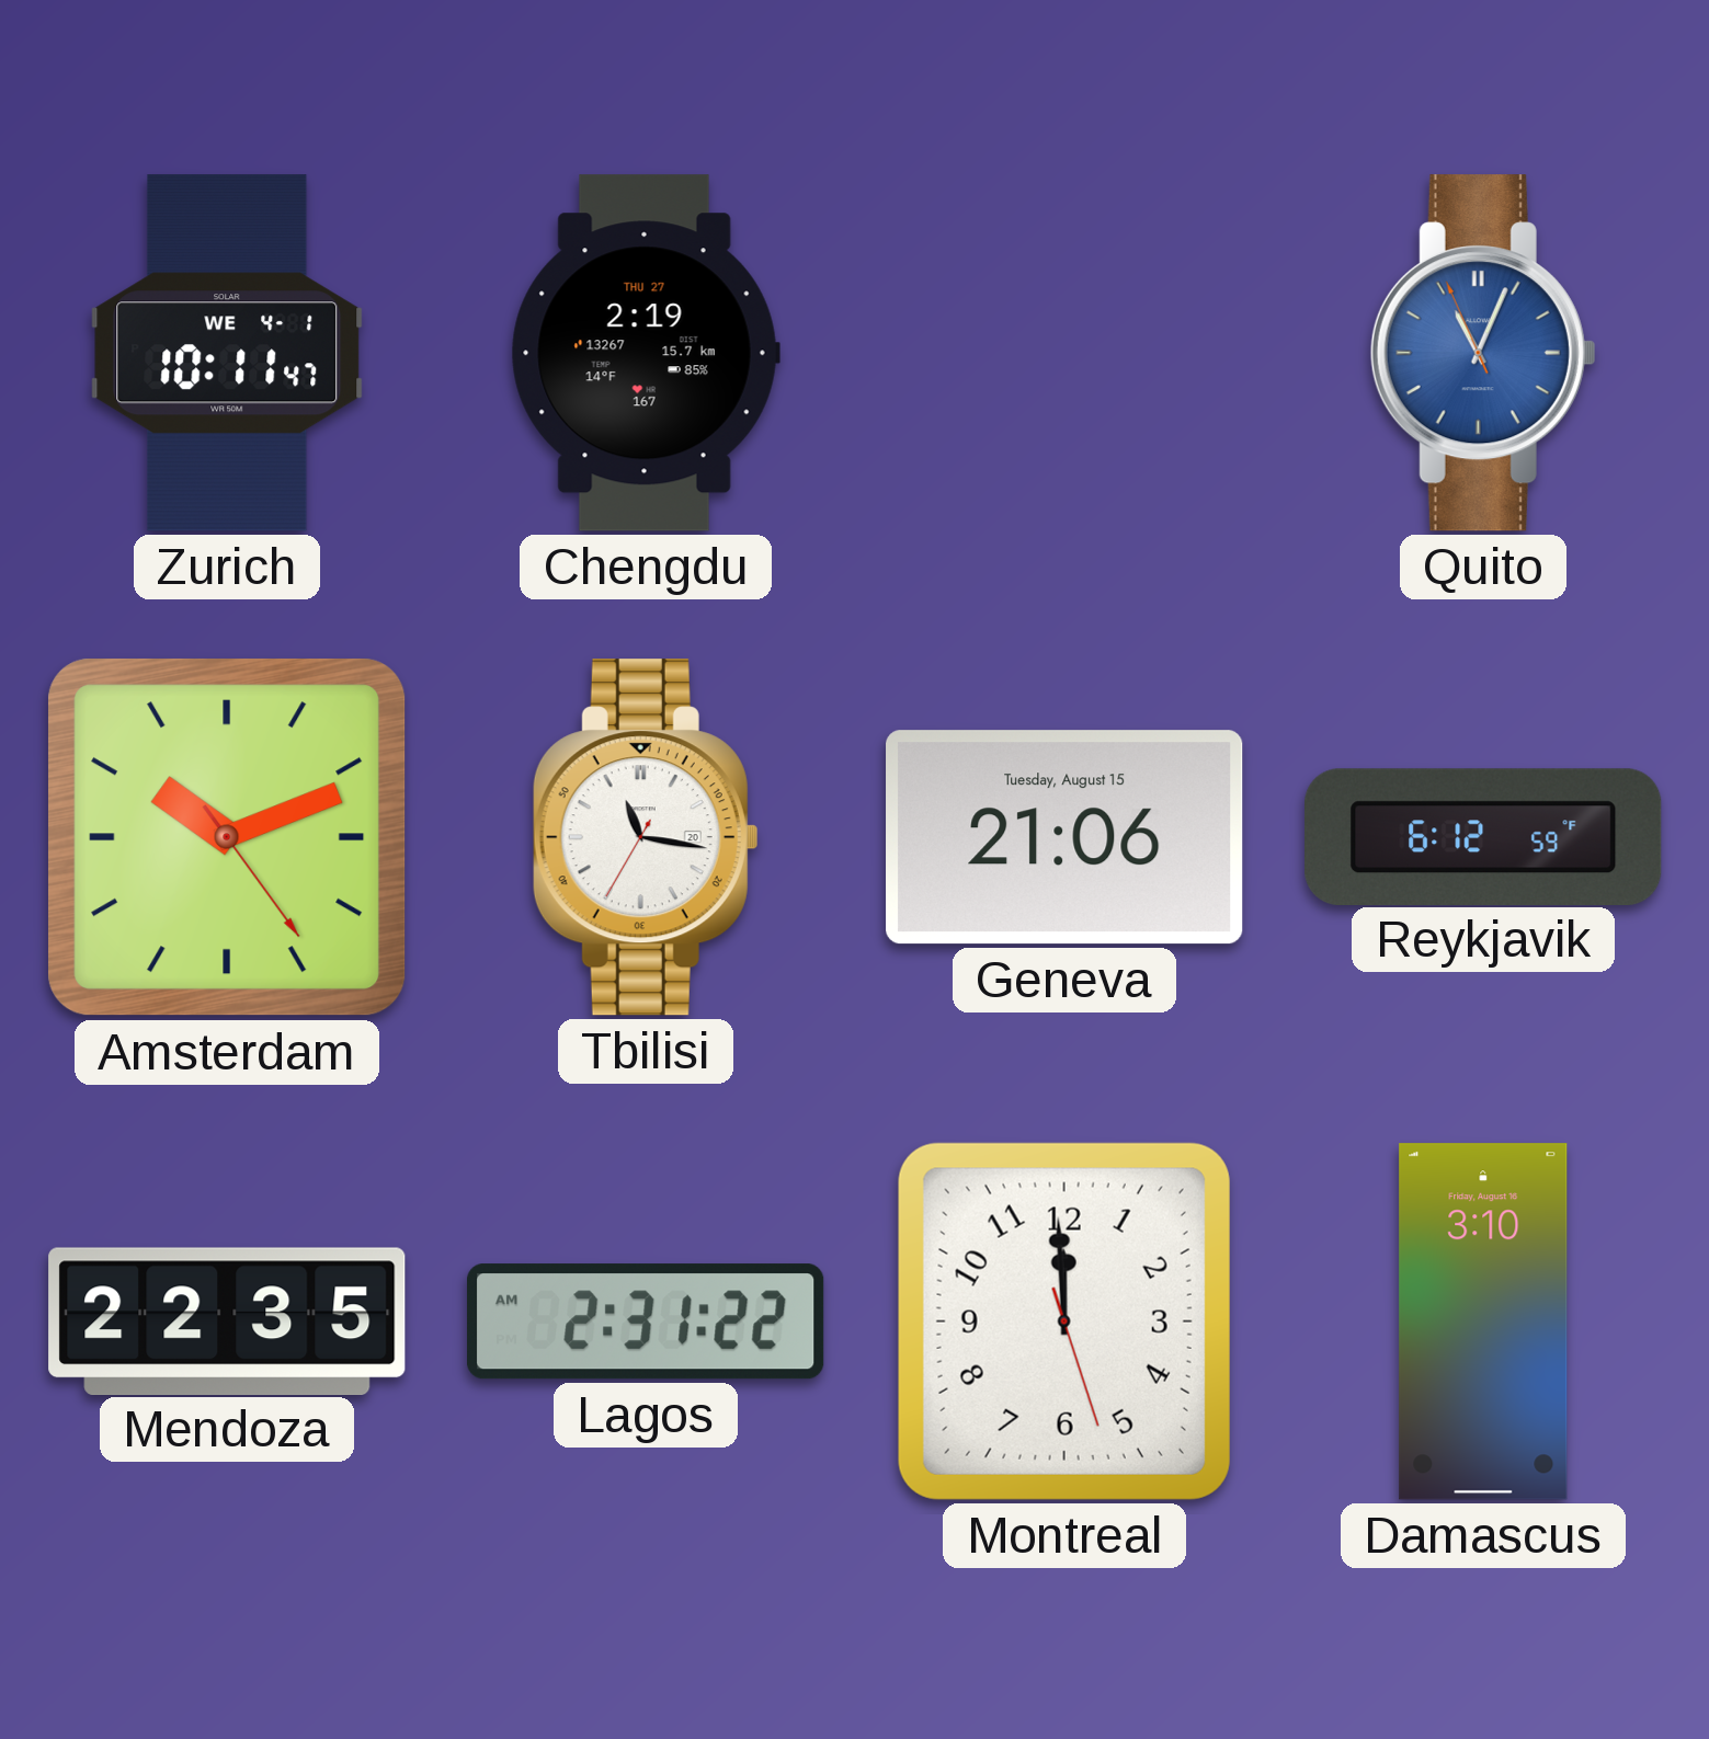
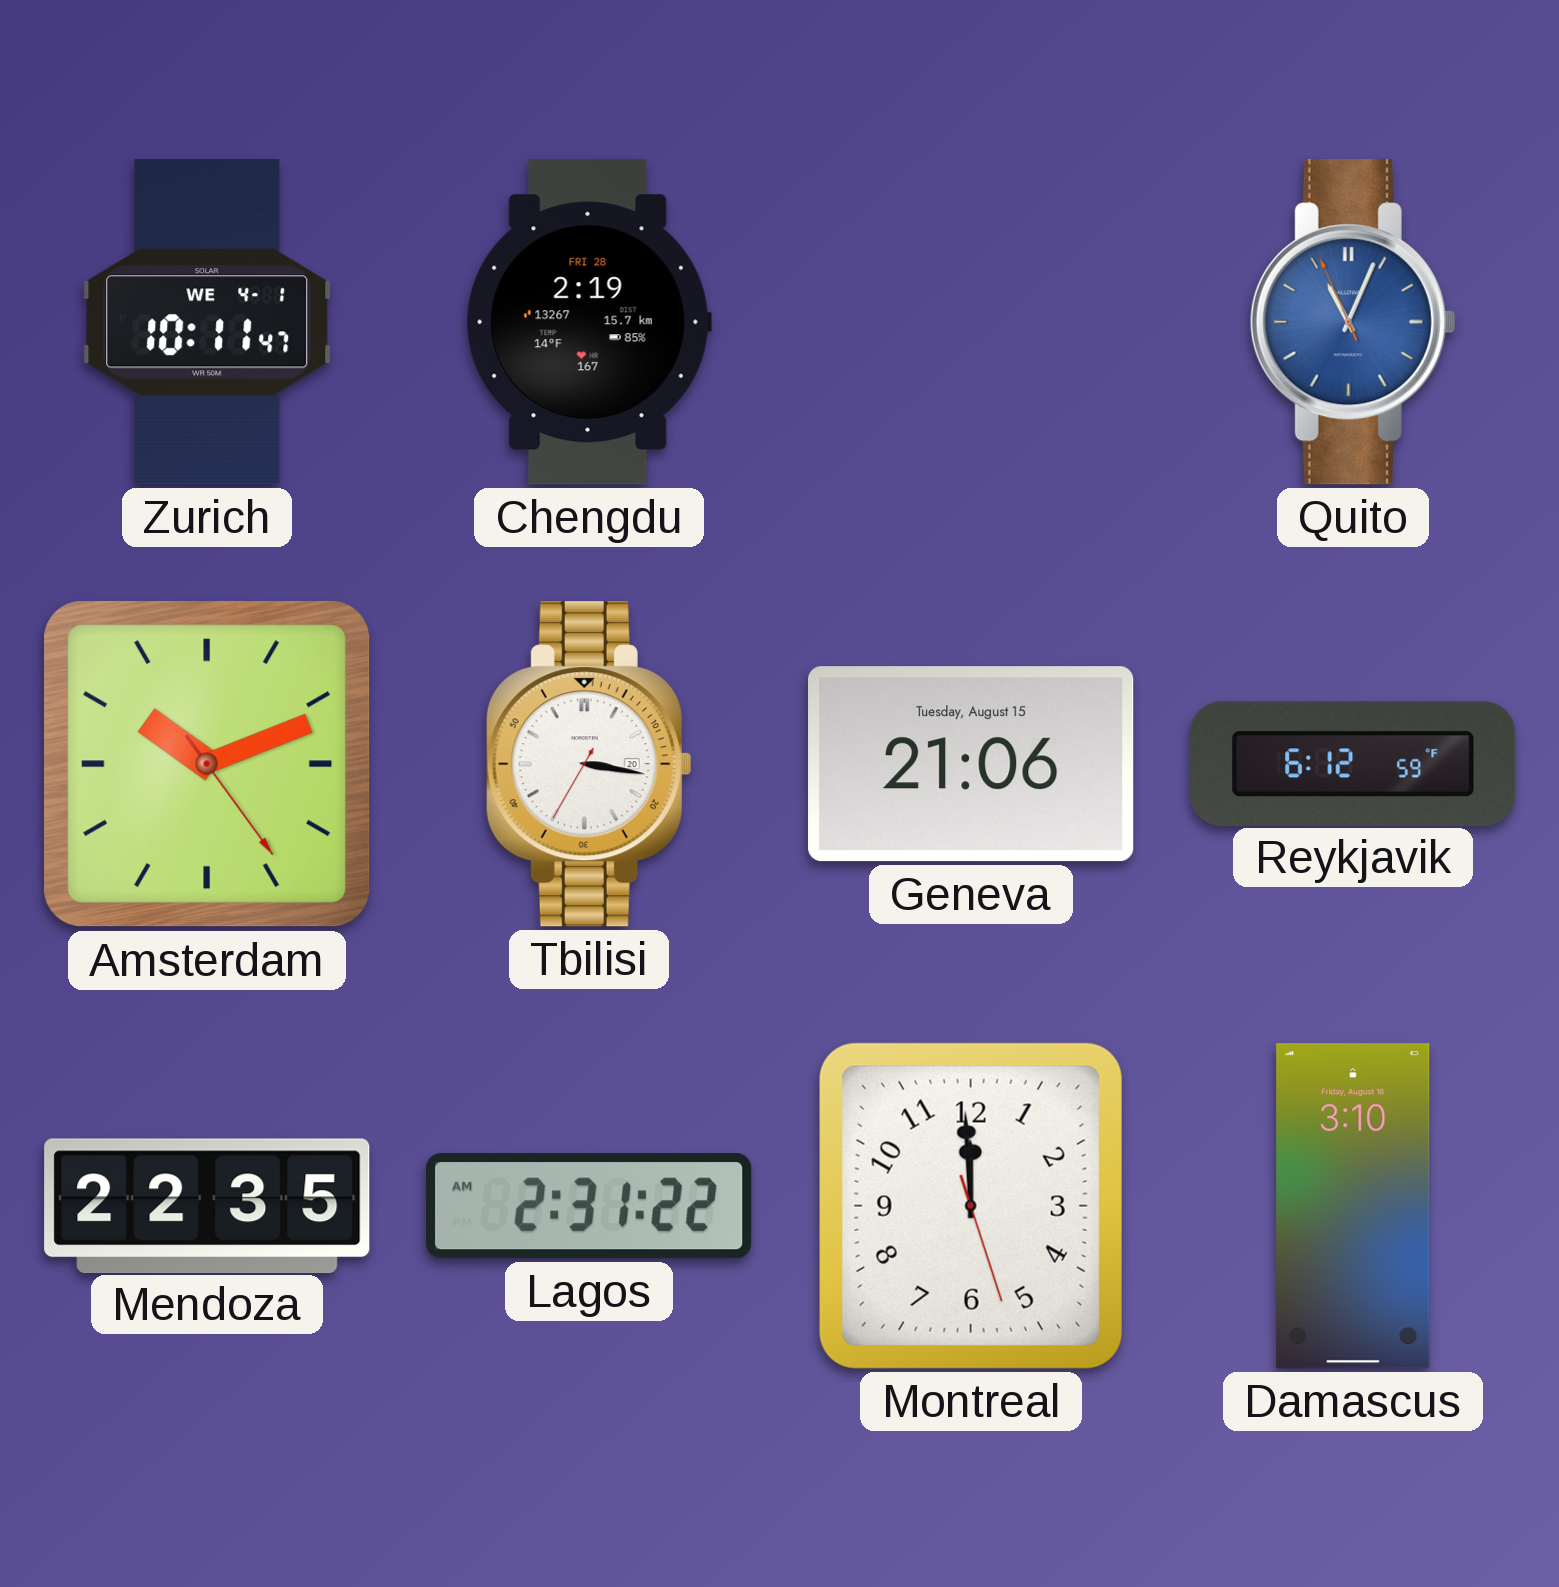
Chengdu date: THU 27 -> FRI 28
Tbilisi: 11:16 -> 3:16
